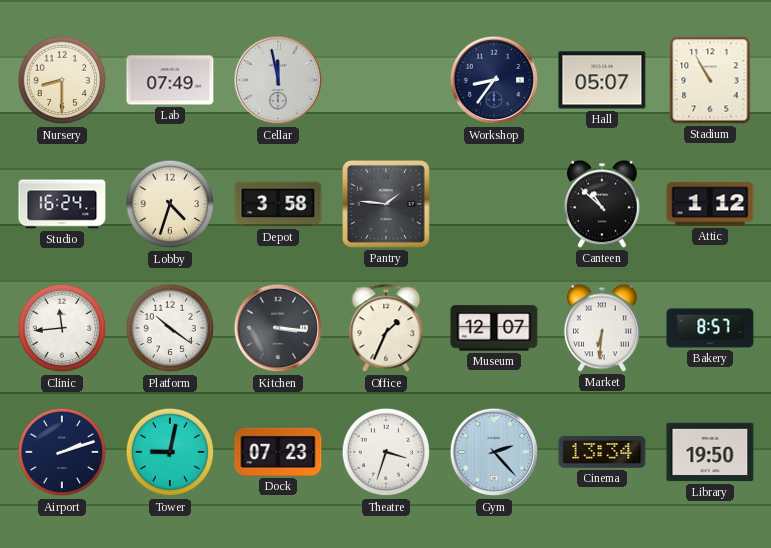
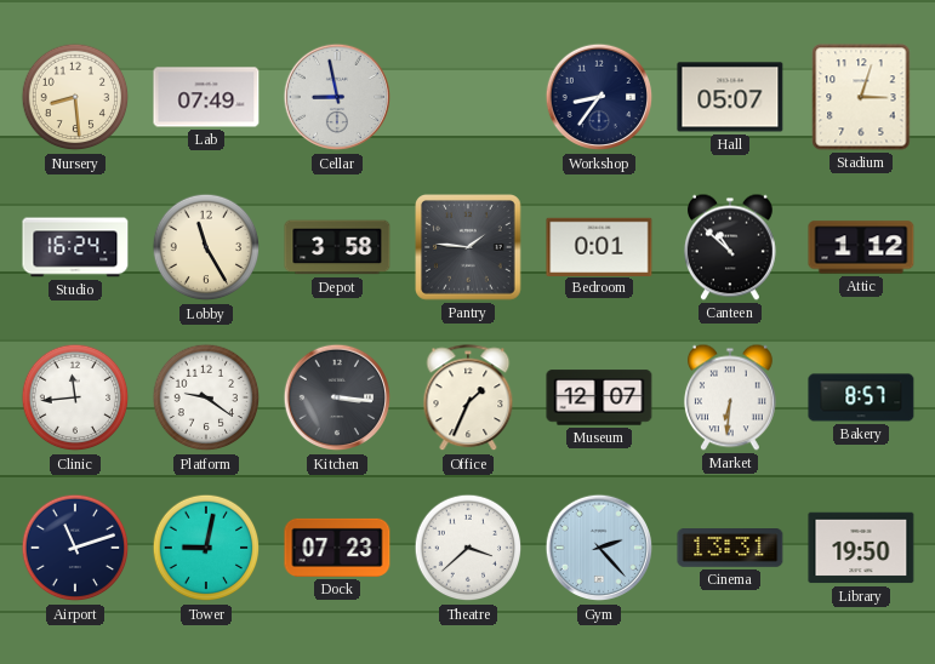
Nursery: 8:30 -> 8:29
Cellar: 11:58 -> 8:58
Stadium: 10:55 -> 3:03
Lobby: 4:33 -> 11:25
Bedroom: none -> 0:01
Platform: 10:21 -> 9:21
Airport: 2:12 -> 11:12
Theatre: 3:33 -> 3:38
Cinema: 13:34 -> 13:31
